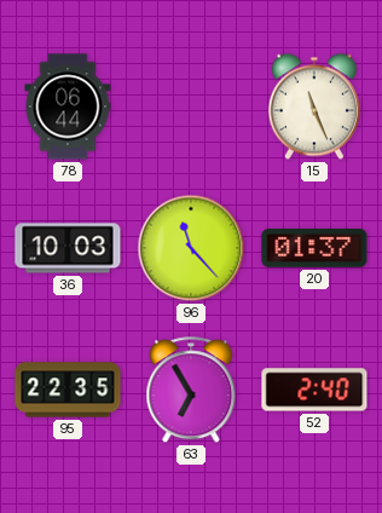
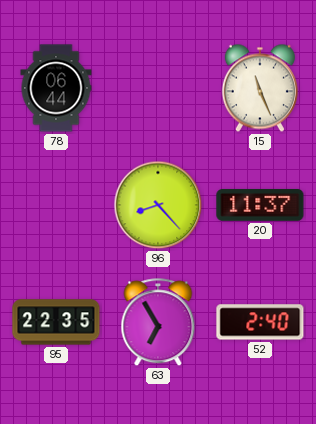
36: 10:03 -> none
96: 11:23 -> 8:23
20: 01:37 -> 11:37
